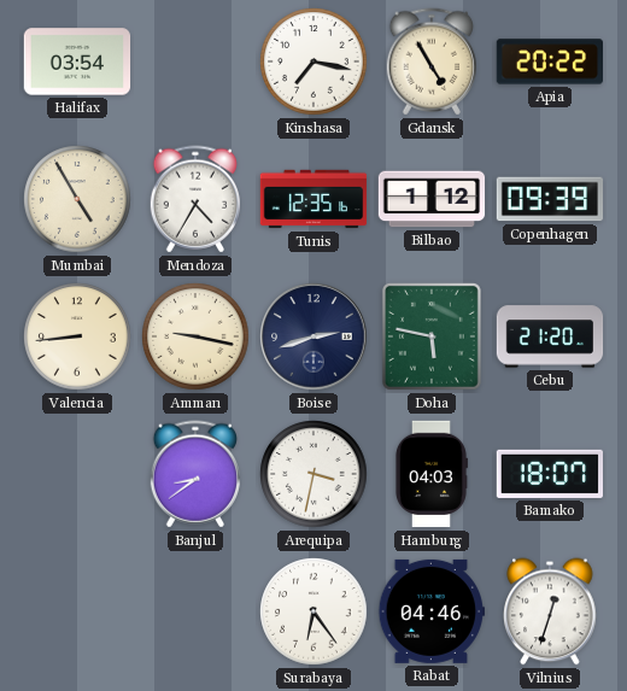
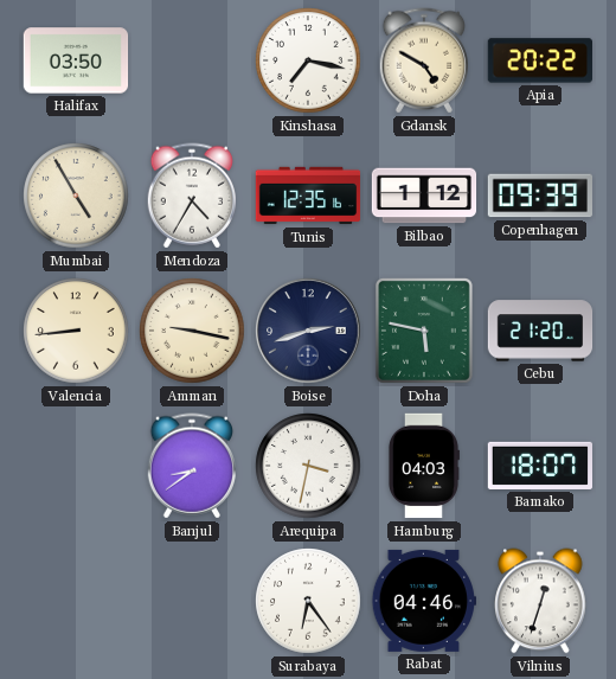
Halifax: 03:54 -> 03:50
Gdansk: 4:55 -> 4:50
